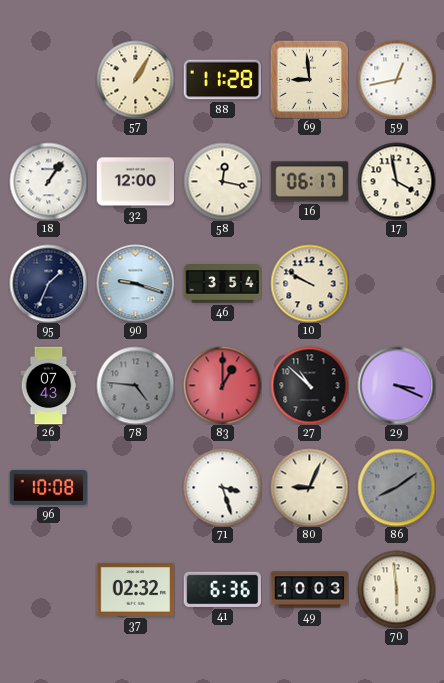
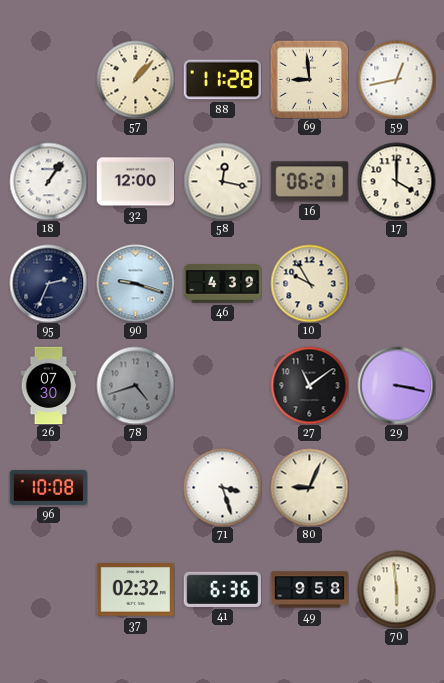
57: 1:05 -> 1:07
16: 06:17 -> 06:21
17: 3:58 -> 4:00
95: 1:34 -> 2:34
46: 3:54 -> 4:39
10: 9:50 -> 9:55
26: 07:43 -> 07:30
78: 4:46 -> 4:42
83: 1:00 -> none
27: 10:52 -> 11:09
29: 3:19 -> 3:17
86: 8:09 -> none
49: 10:03 -> 9:58
